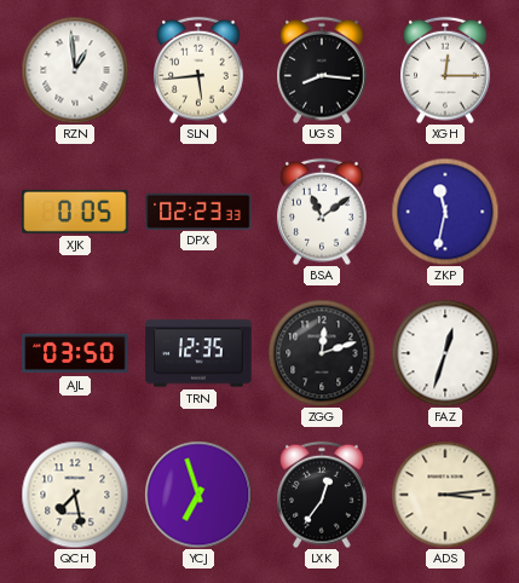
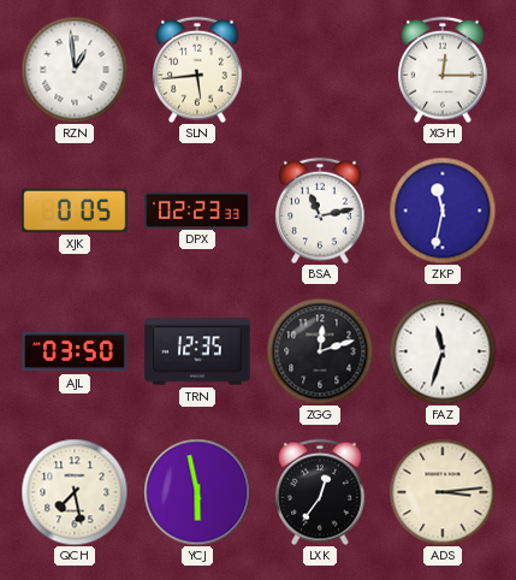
UGS: 8:16 -> none
BSA: 11:09 -> 11:13
FAZ: 12:33 -> 11:33
YCJ: 6:57 -> 5:58
